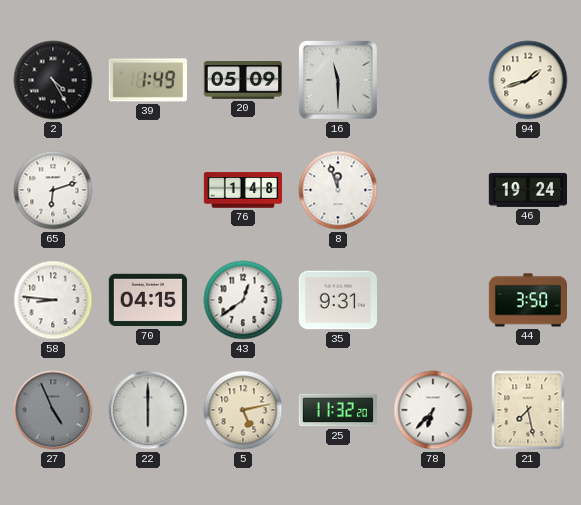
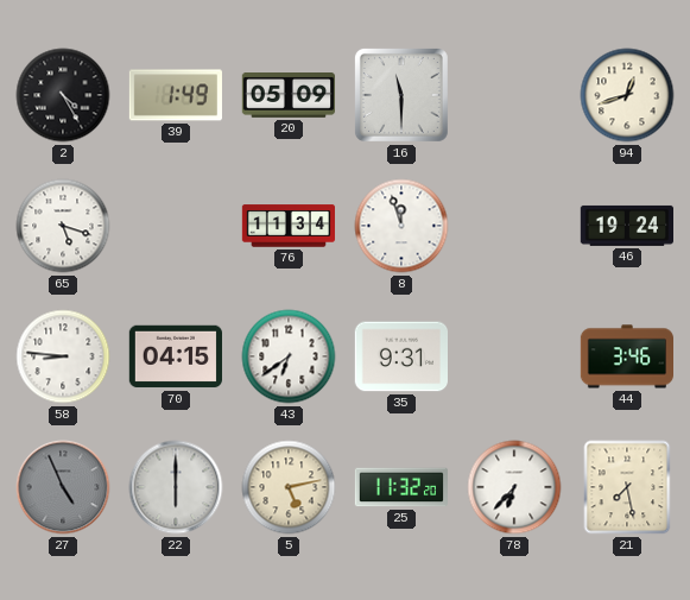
94: 1:42 -> 12:42
65: 6:12 -> 5:18
76: 1:48 -> 11:34
43: 12:39 -> 6:39
44: 3:50 -> 3:46
